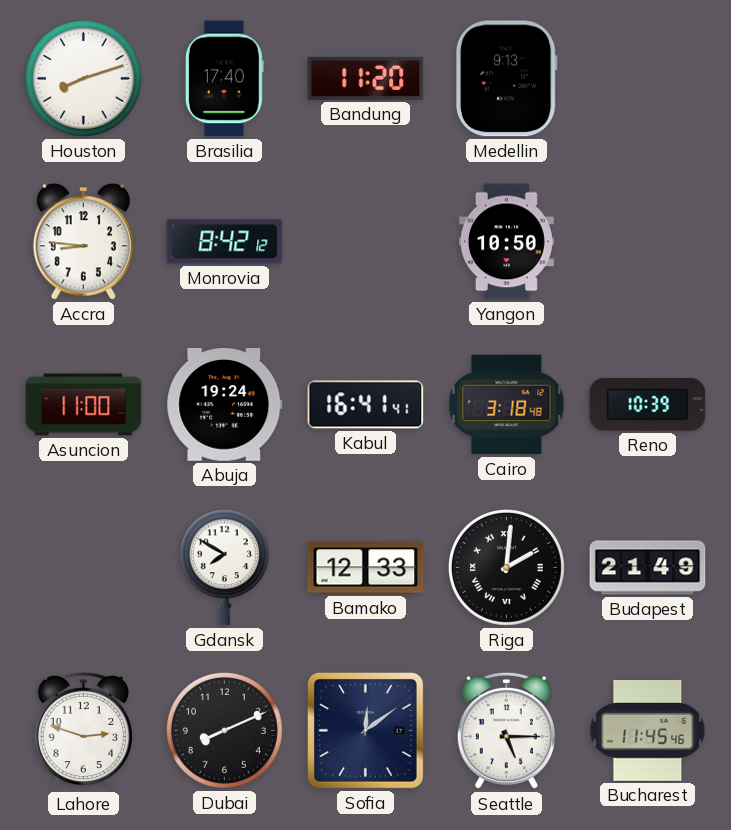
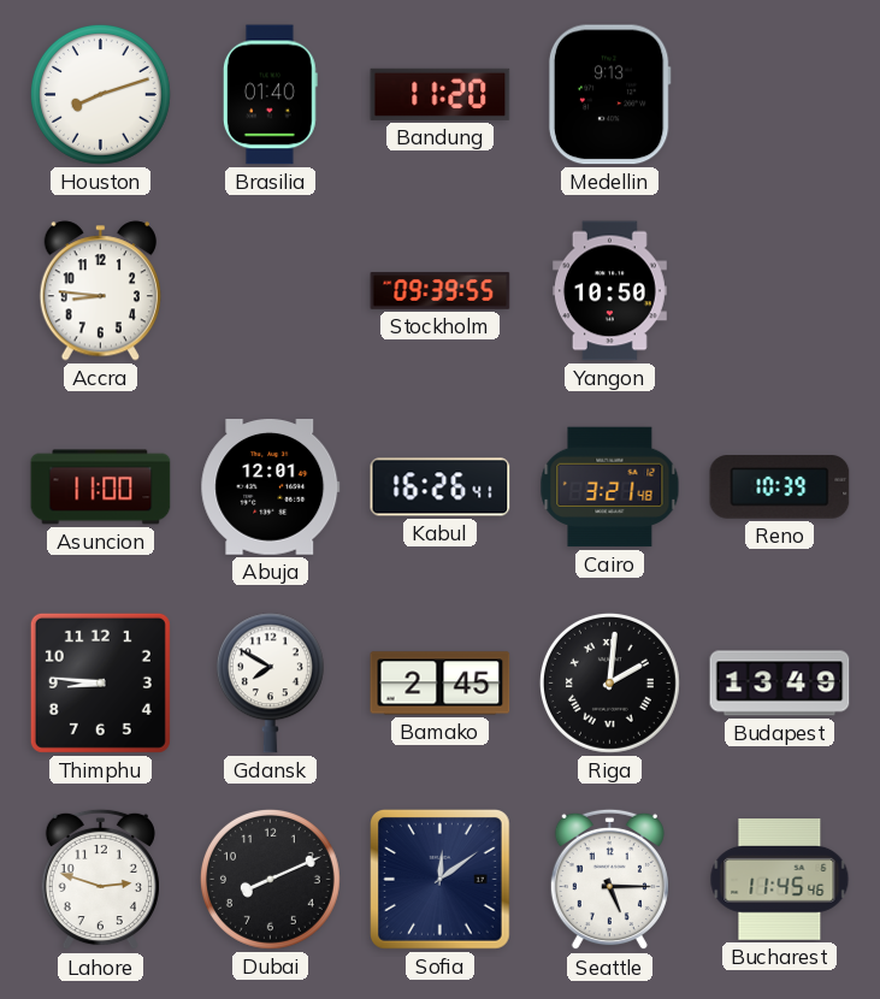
Brasilia: 17:40 -> 01:40
Monrovia: 8:42 -> none
Stockholm: none -> 09:39
Abuja: 19:24 -> 12:01
Kabul: 16:41 -> 16:26
Cairo: 3:18 -> 3:21
Thimphu: none -> 8:46
Bamako: 12:33 -> 2:45
Budapest: 21:49 -> 13:49
